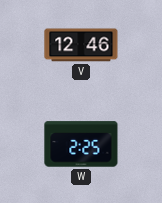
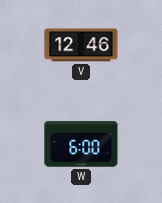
W: 2:25 -> 6:00
